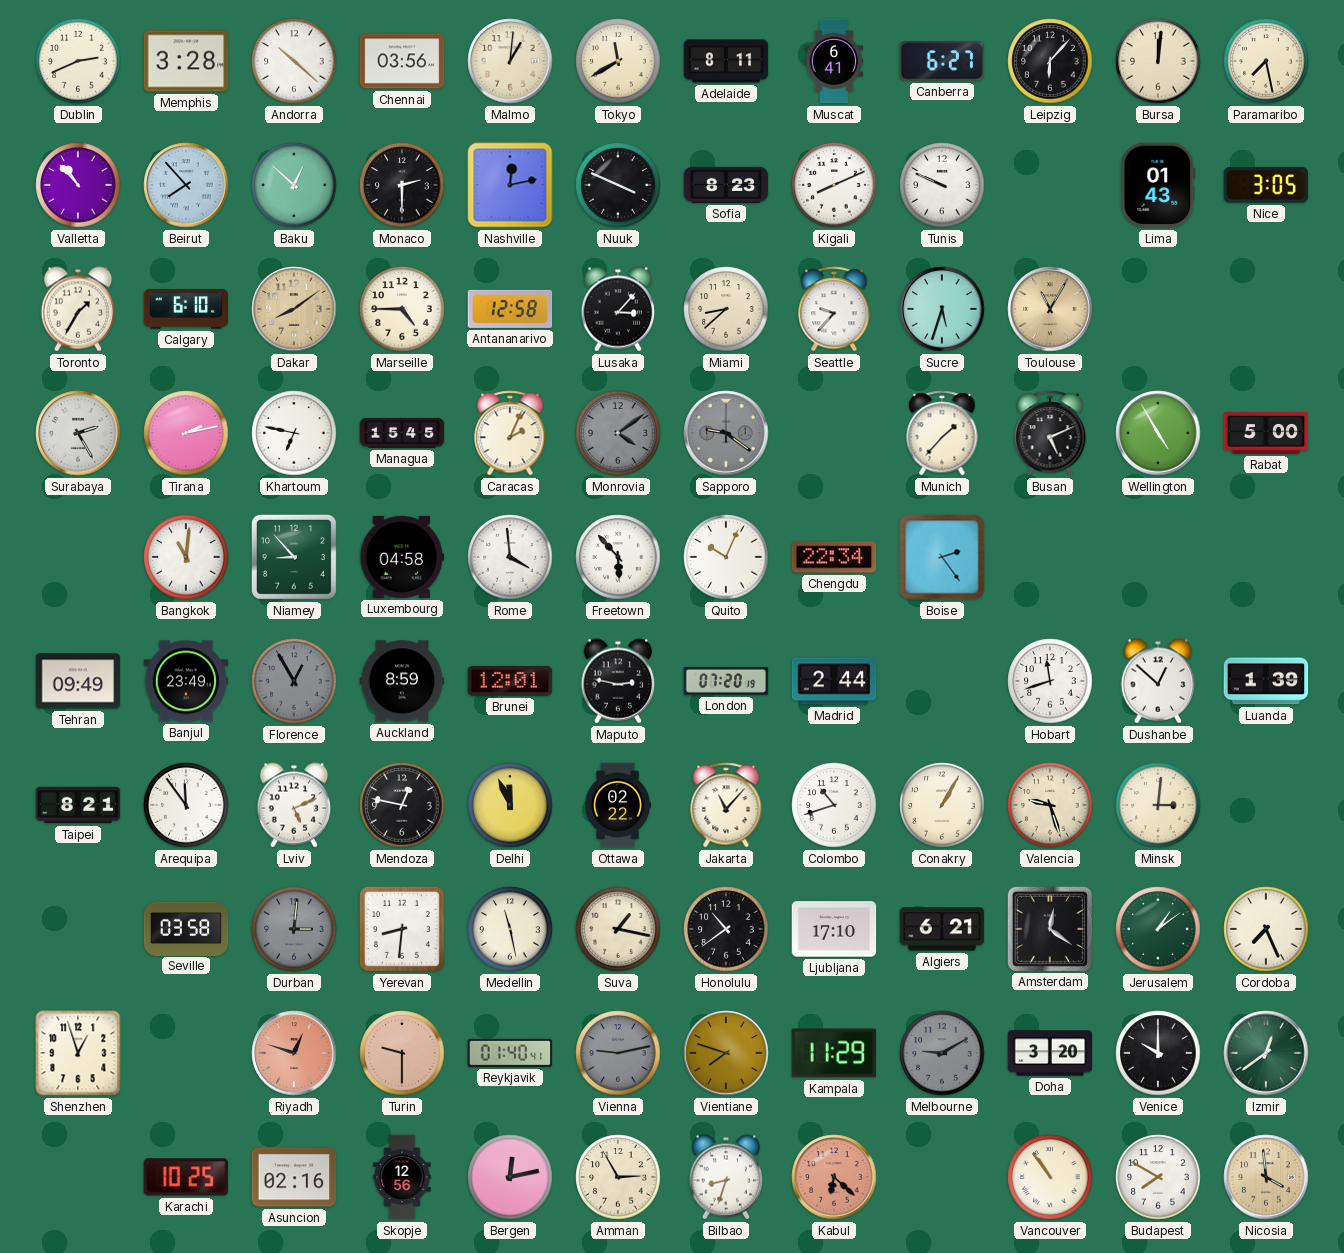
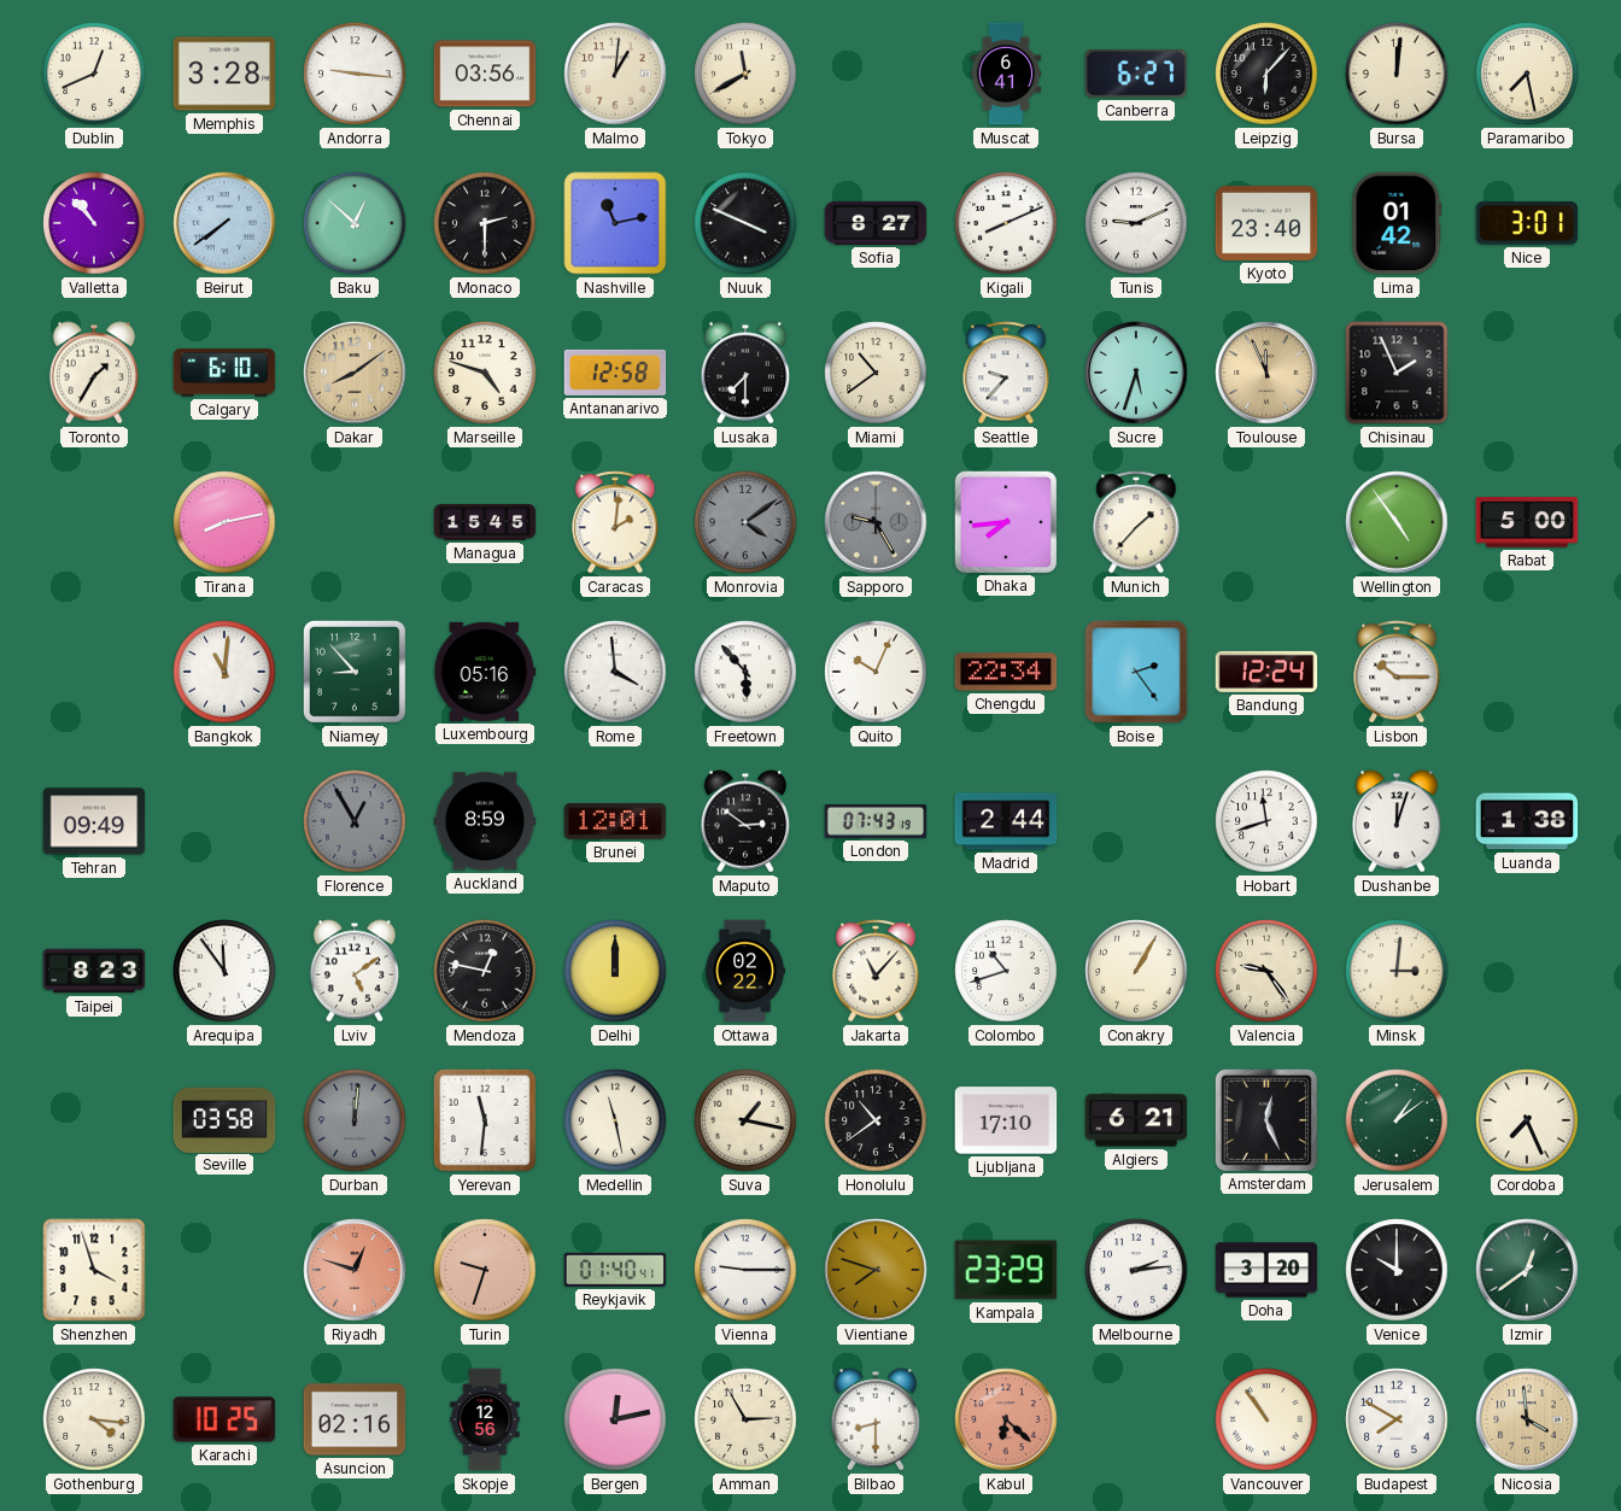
Dublin: 2:41 -> 12:41
Andorra: 10:22 -> 9:16
Adelaide: 8:11 -> none
Beirut: 7:53 -> 7:39
Nashville: 12:13 -> 11:13
Sofia: 8:23 -> 8:27
Tunis: 9:49 -> 9:11
Kyoto: none -> 23:40
Lima: 01:43 -> 01:42
Nice: 3:05 -> 3:01
Marseille: 4:45 -> 4:48
Lusaka: 3:07 -> 7:30
Miami: 8:38 -> 10:39
Toulouse: 11:05 -> 11:56
Chisinau: none -> 1:56
Surabaya: 2:25 -> none
Tirana: 2:13 -> 8:13
Khartoum: 6:47 -> none
Caracas: 2:04 -> 2:01
Sapporo: 9:21 -> 9:25
Dhaka: none -> 7:44
Busan: 5:11 -> none
Wellington: 4:55 -> 4:54
Luxembourg: 04:58 -> 05:16
Bandung: none -> 12:24
Lisbon: none -> 10:15
Banjul: 23:49 -> none
Maputo: 2:47 -> 2:51
London: 07:20 -> 07:43
Dushanbe: 12:52 -> 12:03
Luanda: 1:39 -> 1:38
Taipei: 8:21 -> 8:23
Lviv: 5:11 -> 5:09
Delhi: 11:56 -> 12:00
Valencia: 9:27 -> 9:24
Durban: 3:01 -> 12:01
Yerevan: 8:31 -> 11:31
Amsterdam: 12:21 -> 12:26
Shenzhen: 12:57 -> 3:57
Turin: 9:30 -> 9:33
Vienna: 9:13 -> 9:15
Vienna dial: grey -> white
Kampala: 11:29 -> 23:29
Melbourne: 9:10 -> 2:14
Melbourne dial: grey -> white
Gothenburg: none -> 4:16
Bilbao: 8:33 -> 8:30
